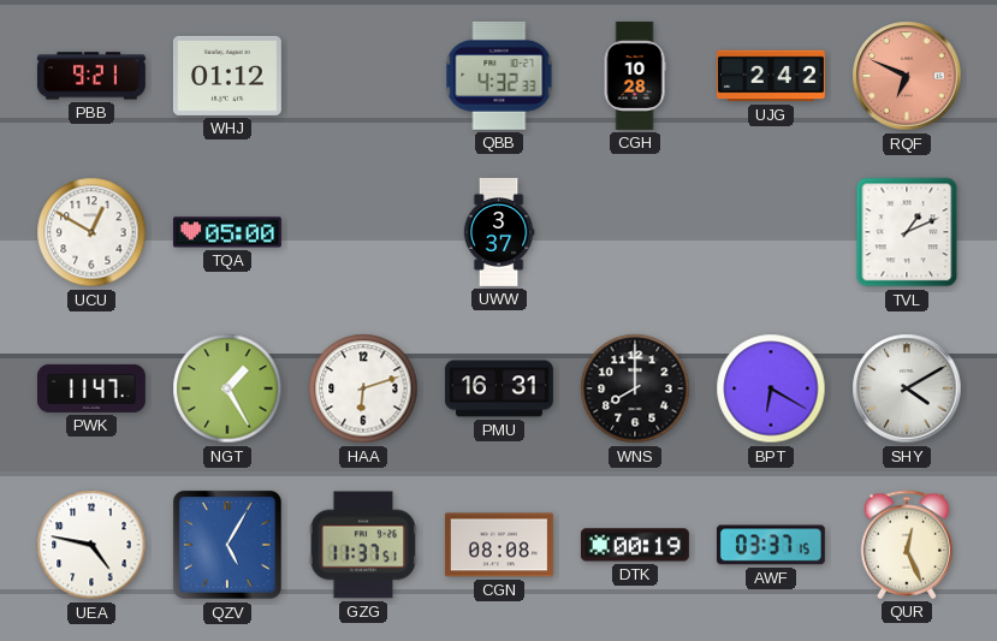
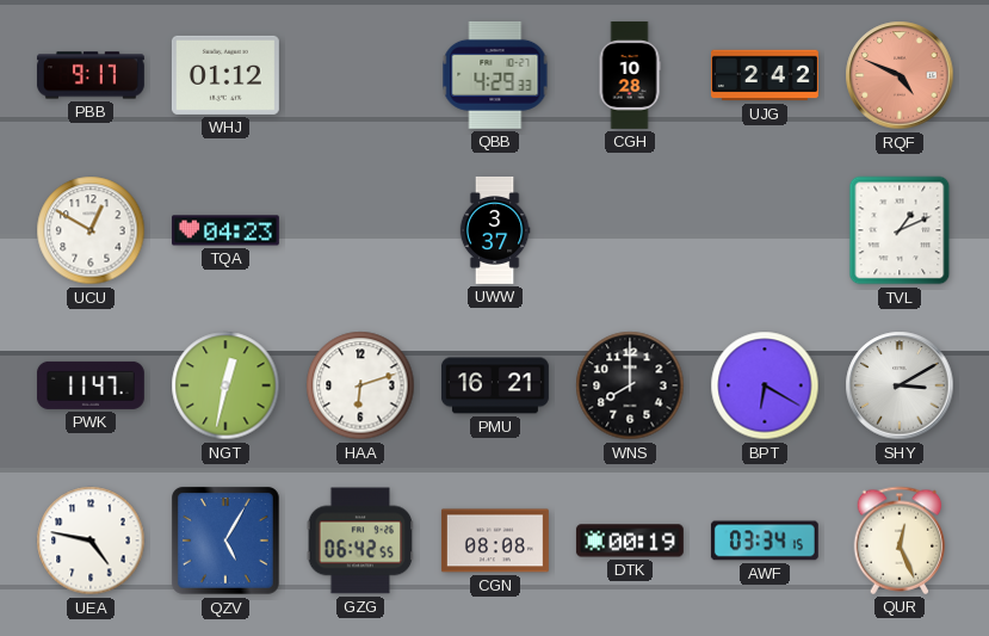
PBB: 9:21 -> 9:17
QBB: 4:32 -> 4:29
RQF: 6:49 -> 4:49
TQA: 05:00 -> 04:23
NGT: 1:25 -> 12:32
PMU: 16:31 -> 16:21
SHY: 4:10 -> 3:10
GZG: 11:37 -> 06:42
AWF: 03:37 -> 03:34
